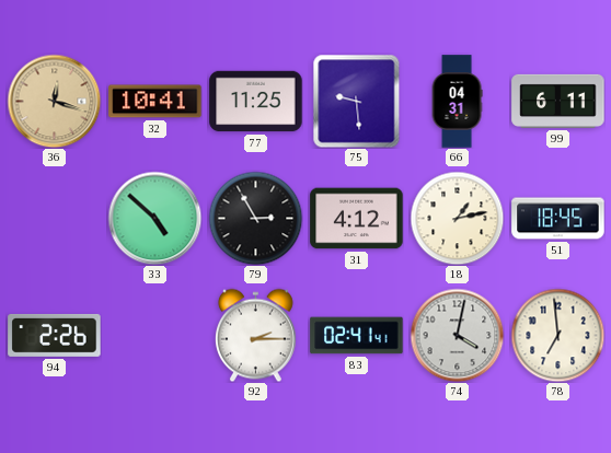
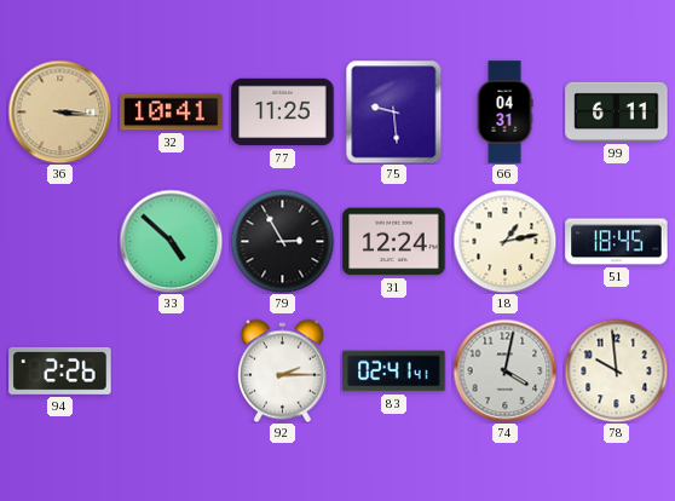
36: 12:18 -> 3:16
31: 4:12 -> 12:24
78: 6:59 -> 9:59
